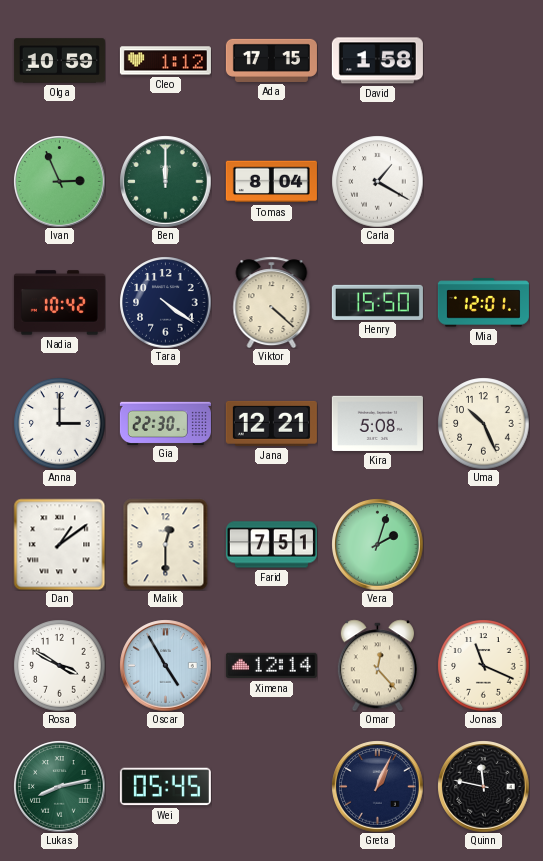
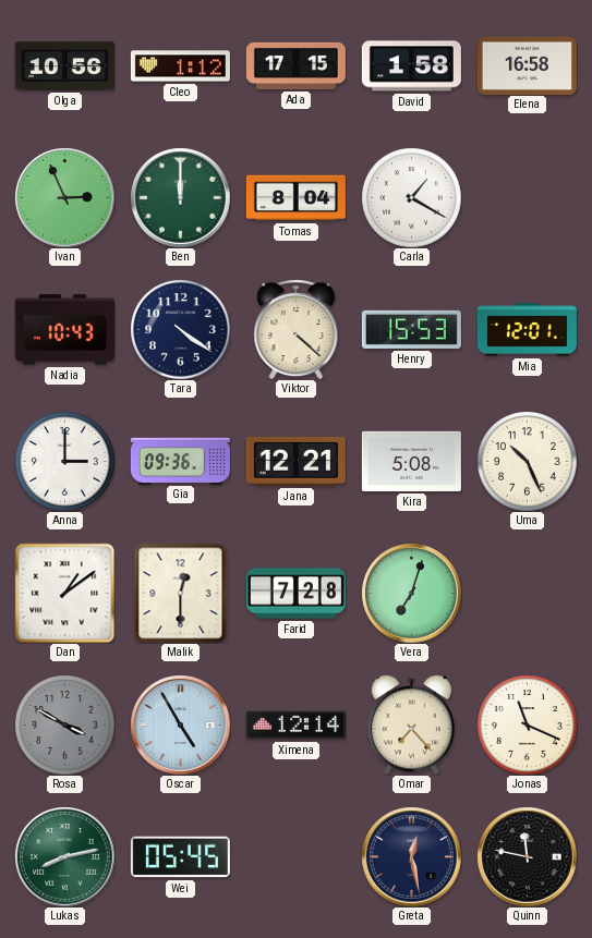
Olga: 10:59 -> 10:56
Elena: none -> 16:58
Nadia: 10:42 -> 10:43
Henry: 15:50 -> 15:53
Gia: 22:30 -> 09:36
Farid: 7:51 -> 7:28
Vera: 2:03 -> 7:03
Rosa dial: white -> grey
Omar: 12:23 -> 7:23
Greta: 1:04 -> 12:28
